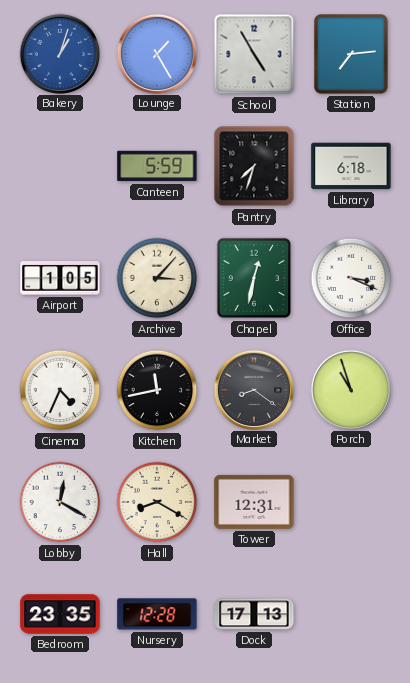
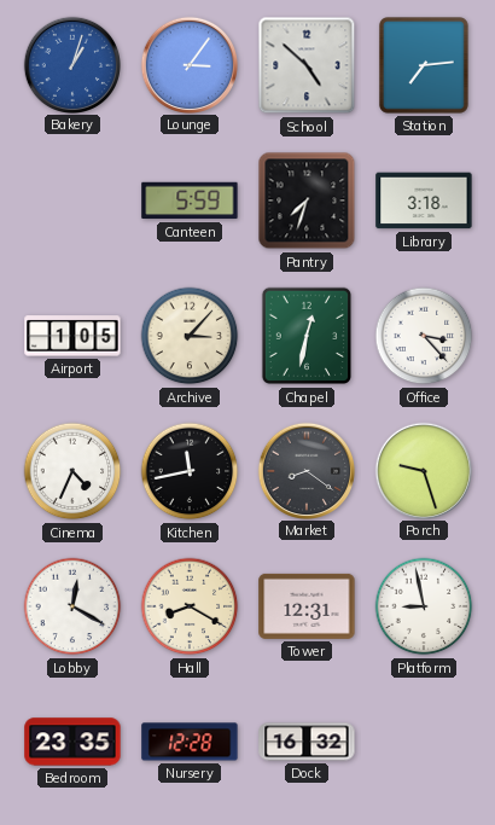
Lounge: 1:25 -> 3:06
School: 4:55 -> 4:52
Library: 6:18 -> 3:18
Office: 3:19 -> 3:23
Porch: 10:57 -> 9:27
Platform: none -> 8:58
Dock: 17:13 -> 16:32
